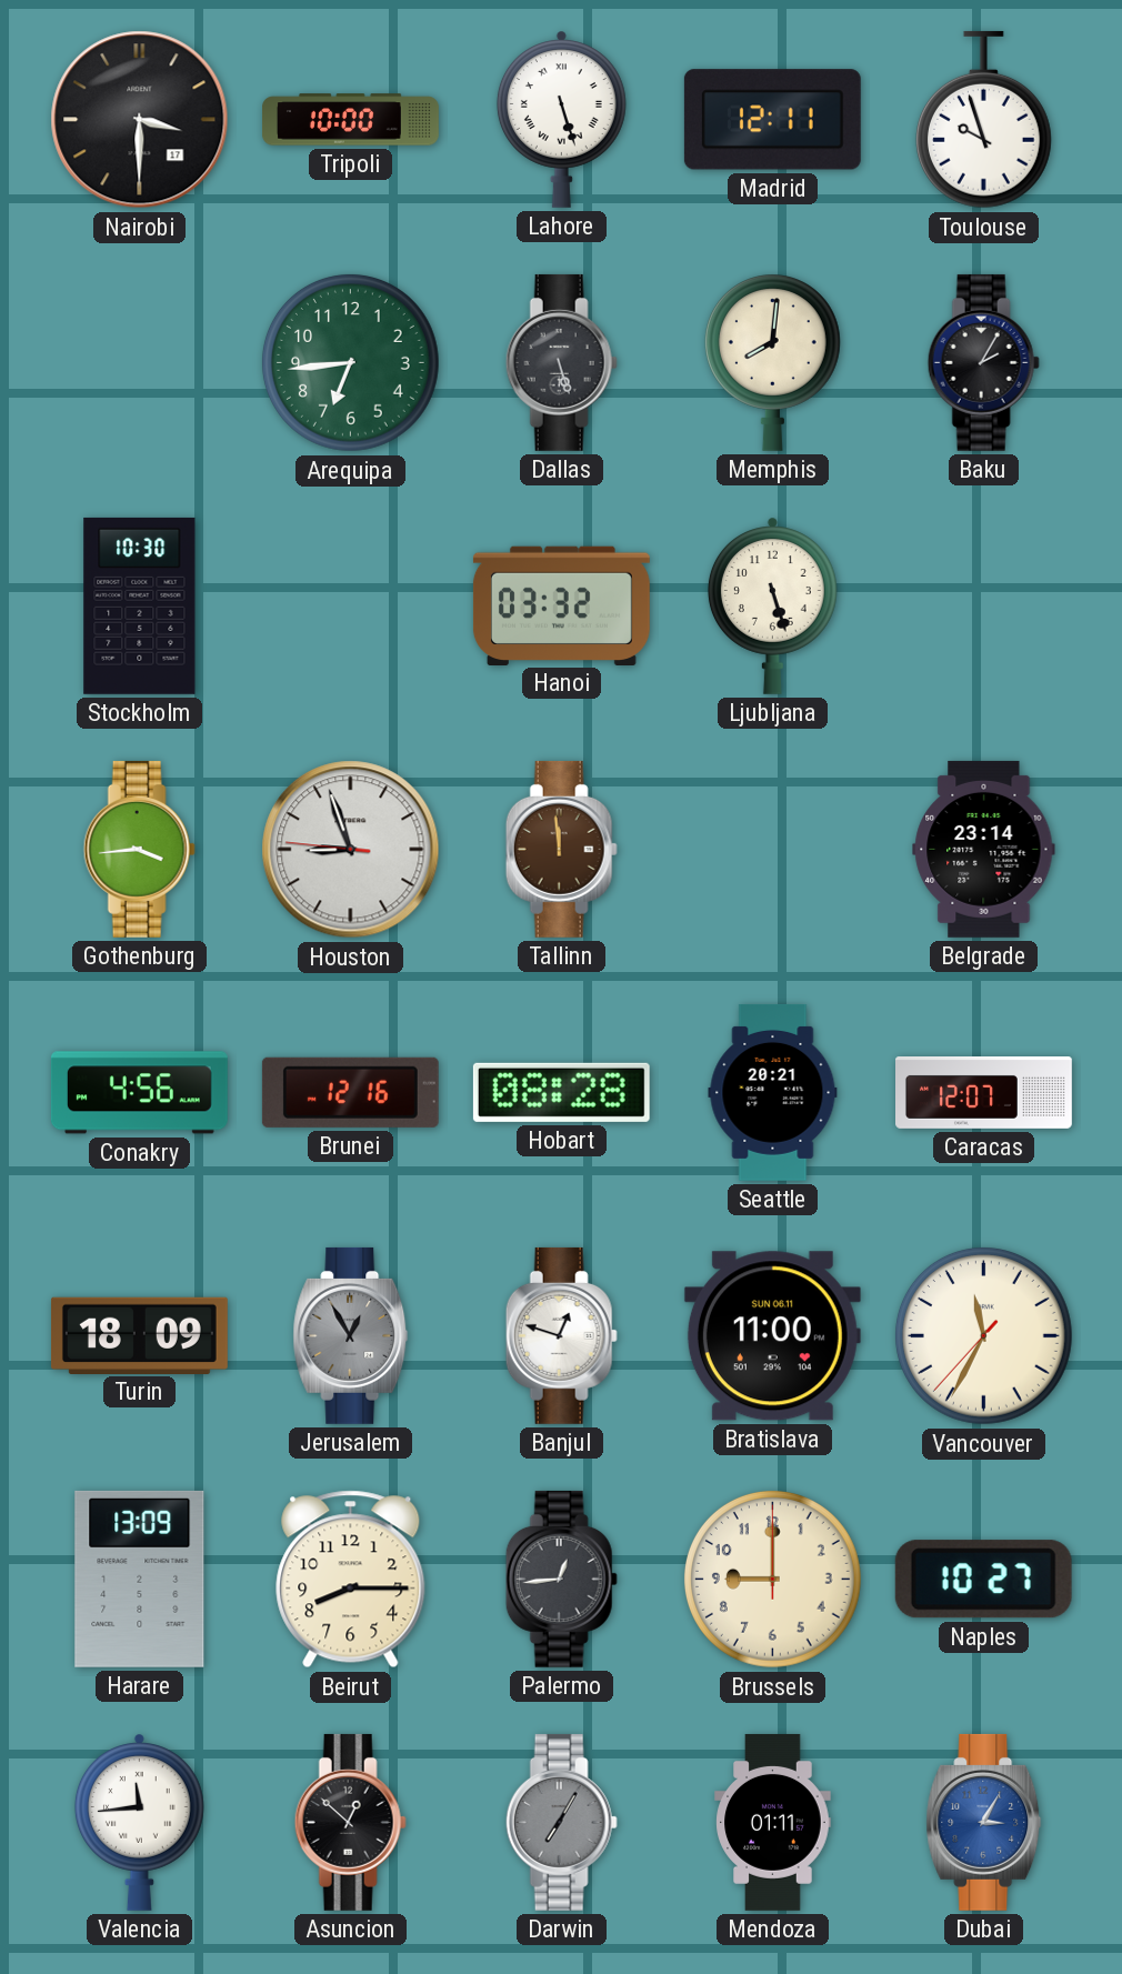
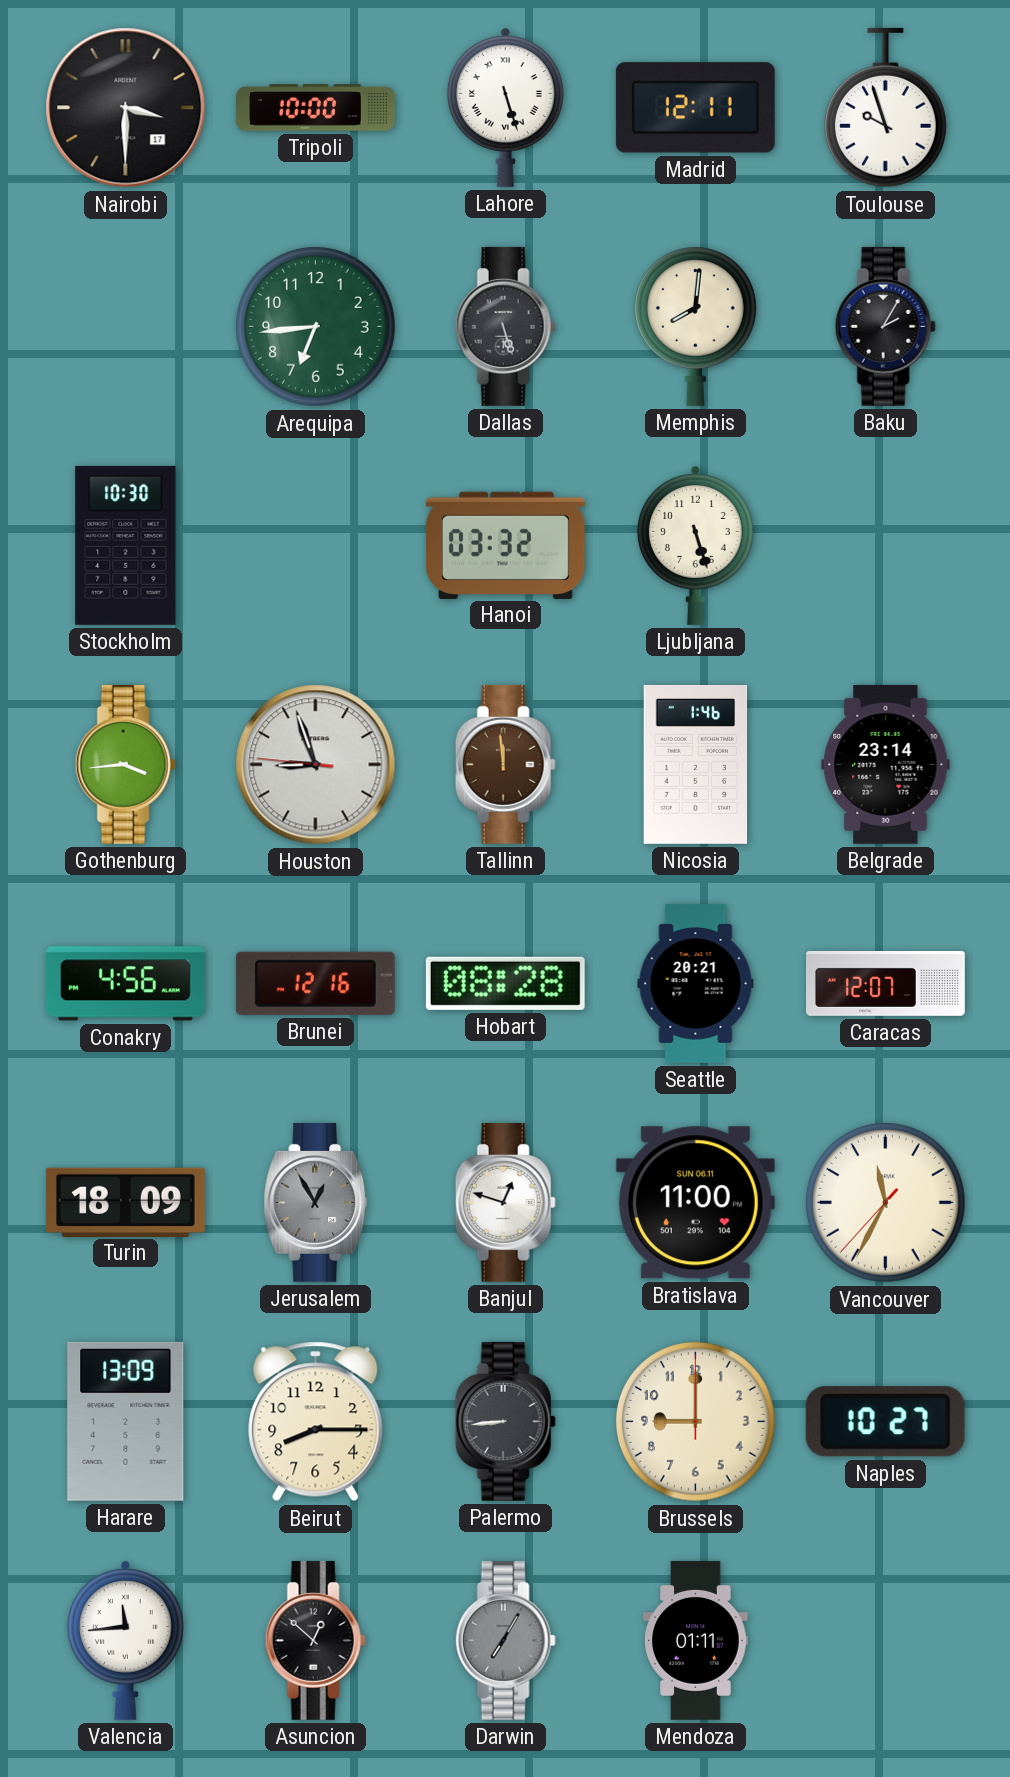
Nicosia: none -> 1:46
Palermo: 12:44 -> 8:44
Dubai: 3:05 -> none
